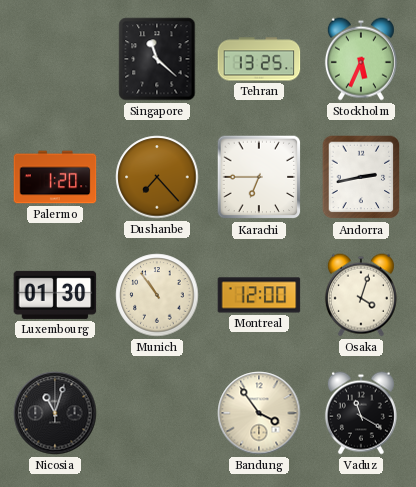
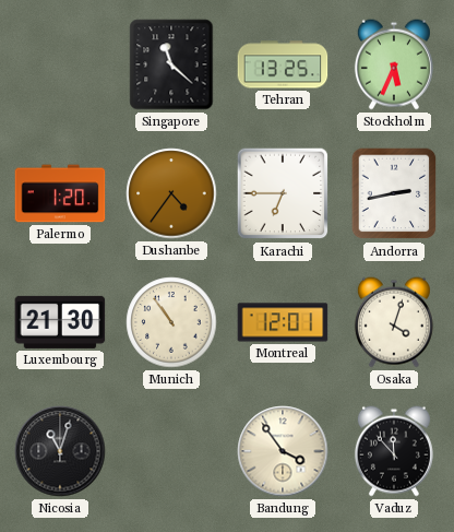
Dushanbe: 7:23 -> 4:36
Luxembourg: 01:30 -> 21:30
Montreal: 12:00 -> 12:01
Vaduz: 11:20 -> 11:53
